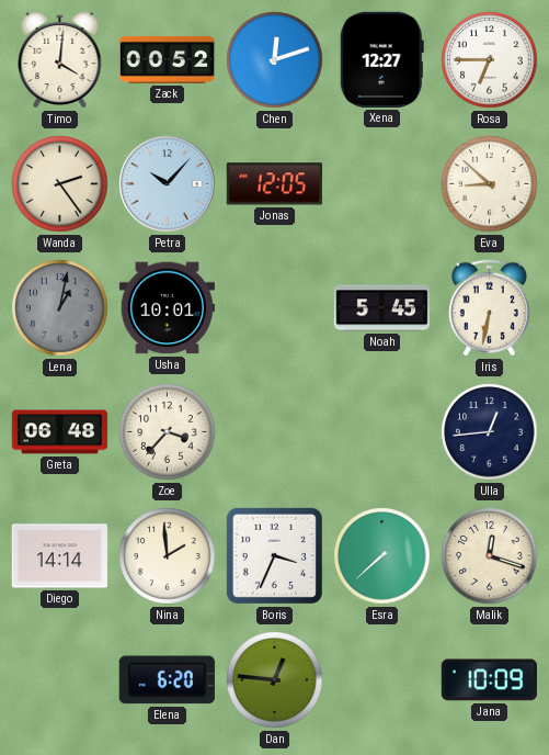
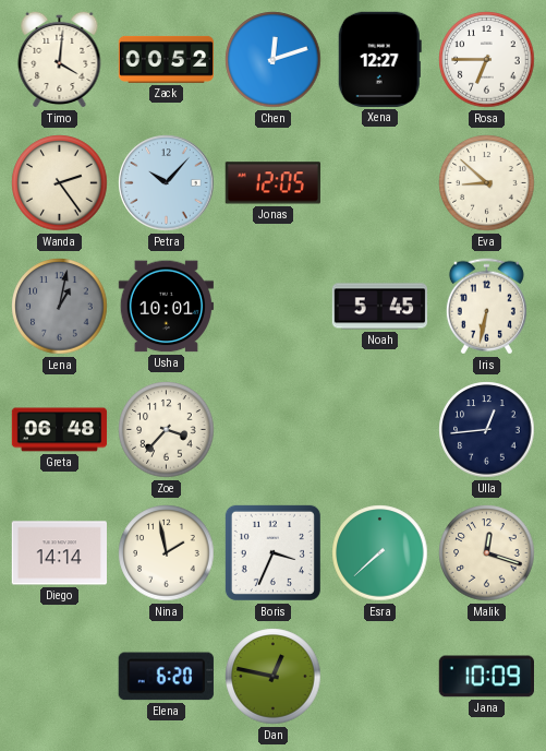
Nina: 1:59 -> 1:58
Dan: 12:46 -> 12:47
